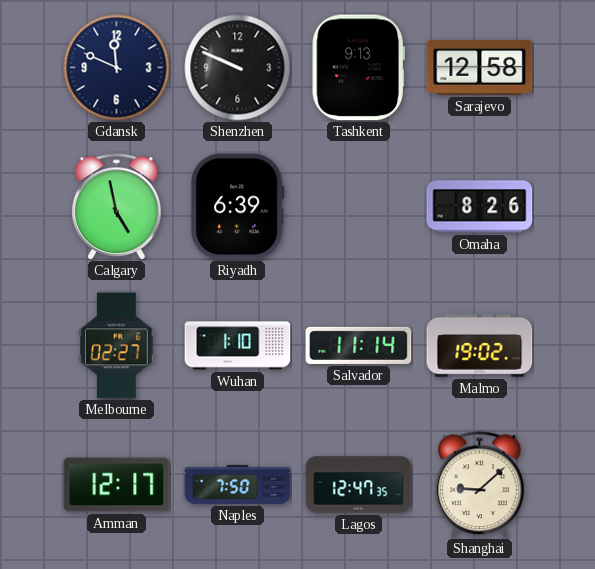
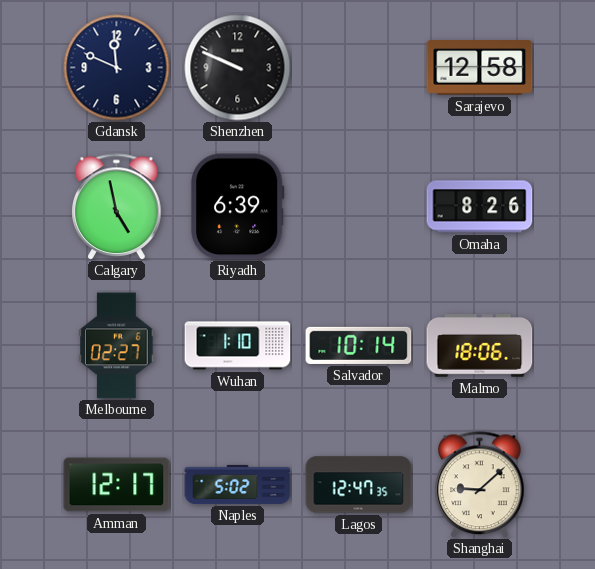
Tashkent: 9:13 -> none
Salvador: 11:14 -> 10:14
Malmo: 19:02 -> 18:06
Naples: 7:50 -> 5:02
